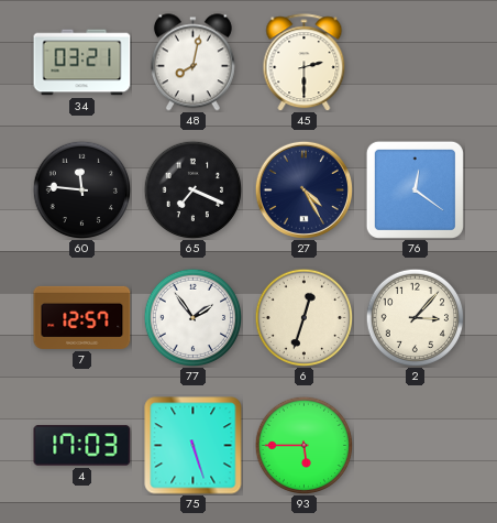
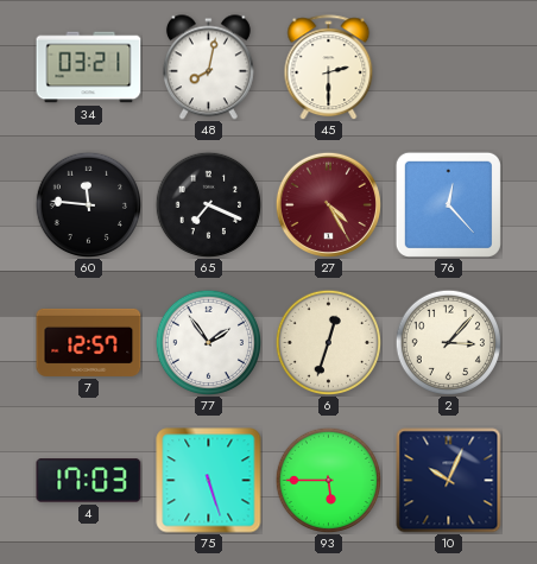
27 dial: navy -> burgundy
76: 12:21 -> 12:23
10: none -> 10:04
